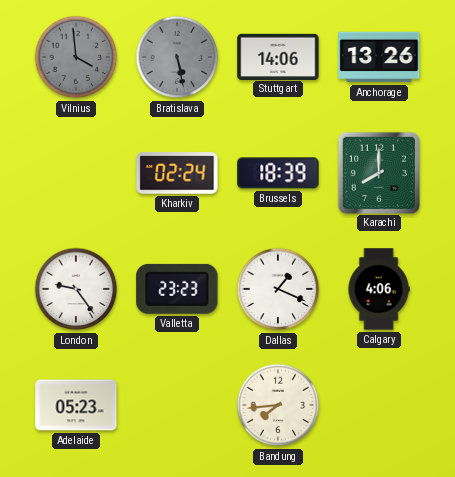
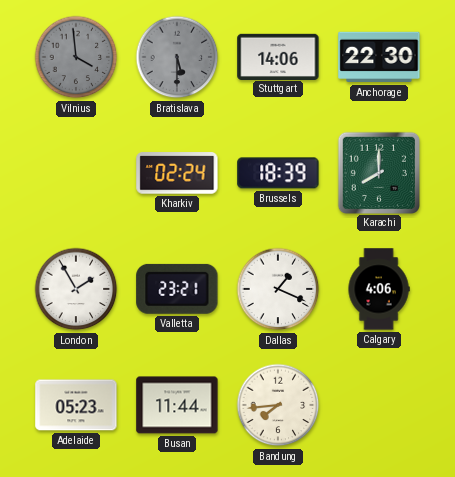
Bratislava: 5:28 -> 5:30
Anchorage: 13:26 -> 22:30
London: 9:24 -> 1:55
Valletta: 23:23 -> 23:21
Busan: none -> 11:44
